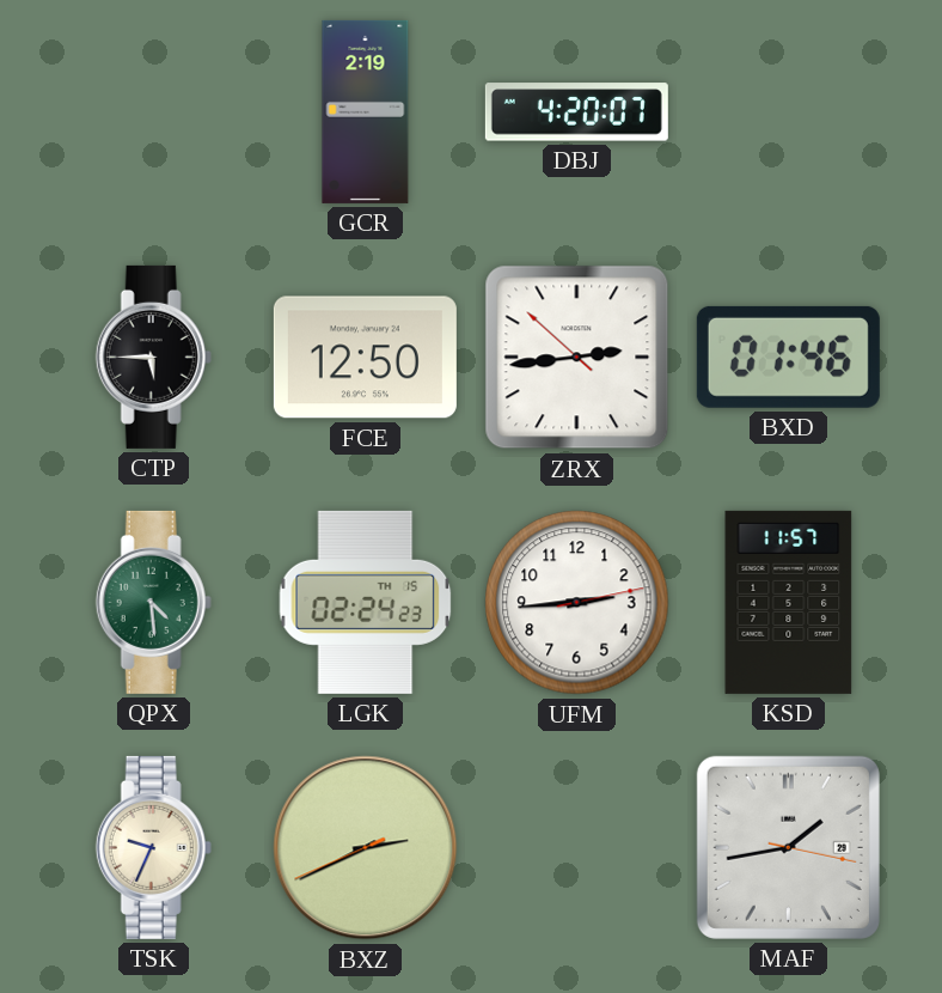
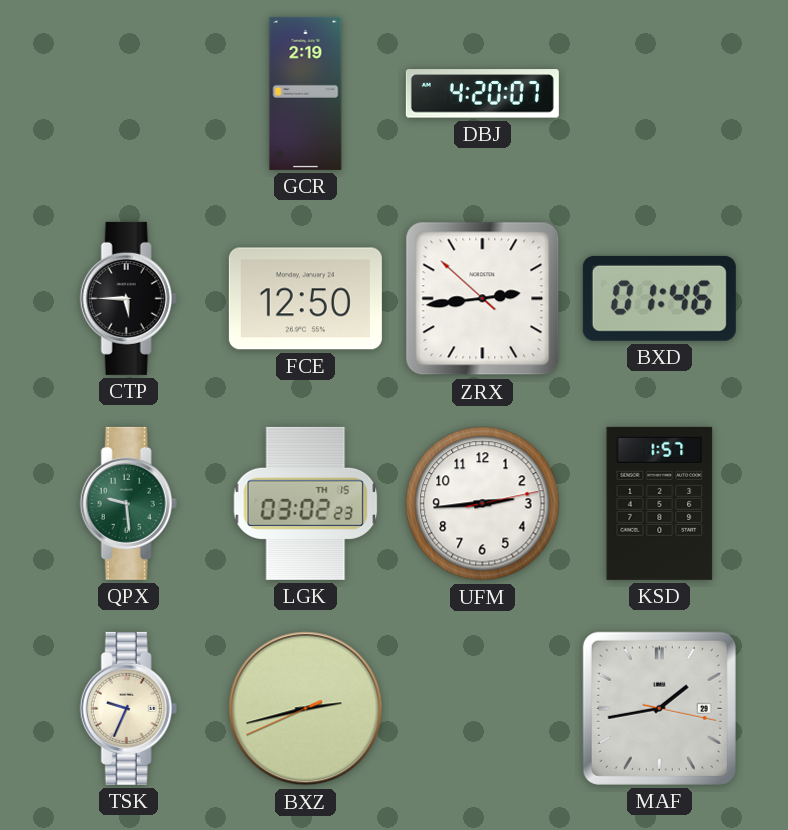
QPX: 4:29 -> 9:29
LGK: 02:24 -> 03:02
KSD: 11:57 -> 1:57
BXZ: 2:40 -> 2:42
